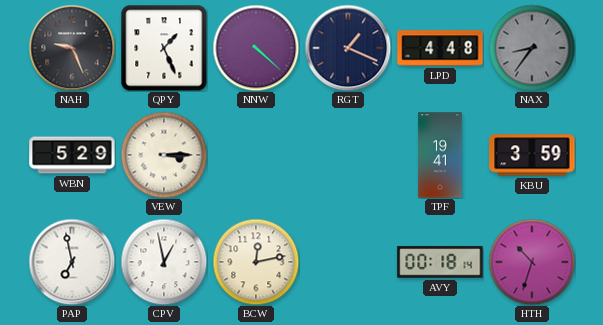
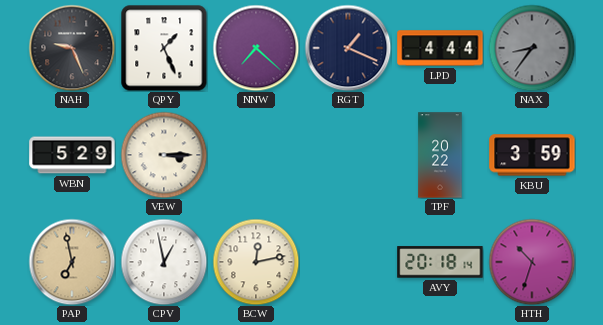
NNW: 4:22 -> 7:22
LPD: 4:48 -> 4:44
TPF: 19:41 -> 20:22
PAP dial: white -> champagne
AVY: 00:18 -> 20:18
